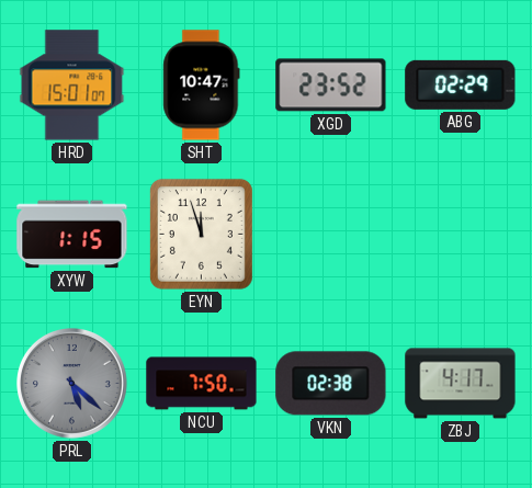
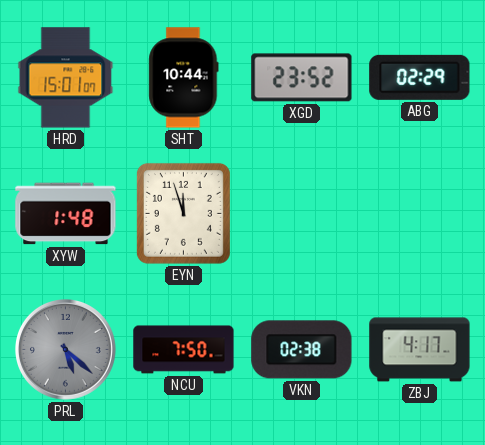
SHT: 10:47 -> 10:44
XYW: 1:15 -> 1:48
